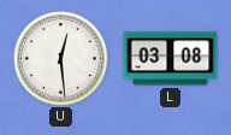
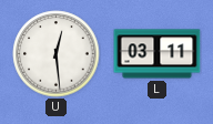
L: 03:08 -> 03:11
